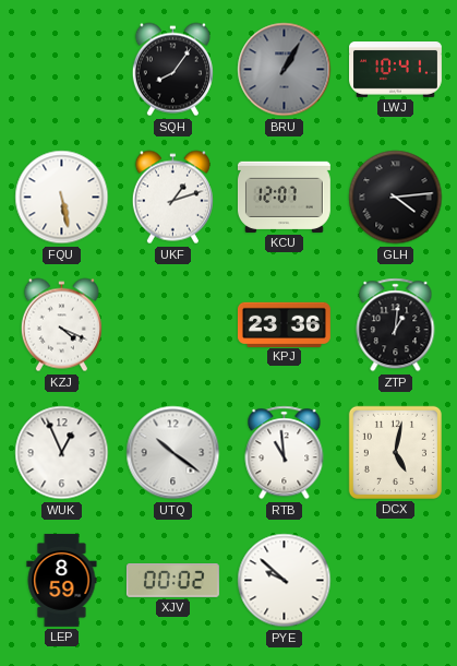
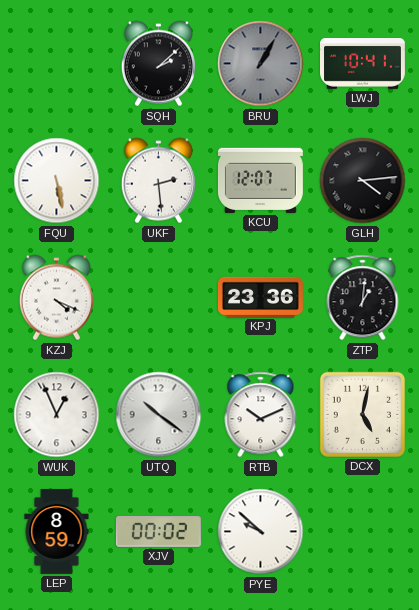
SQH: 8:06 -> 2:08
UKF: 1:12 -> 2:29
RTB: 10:59 -> 10:11
